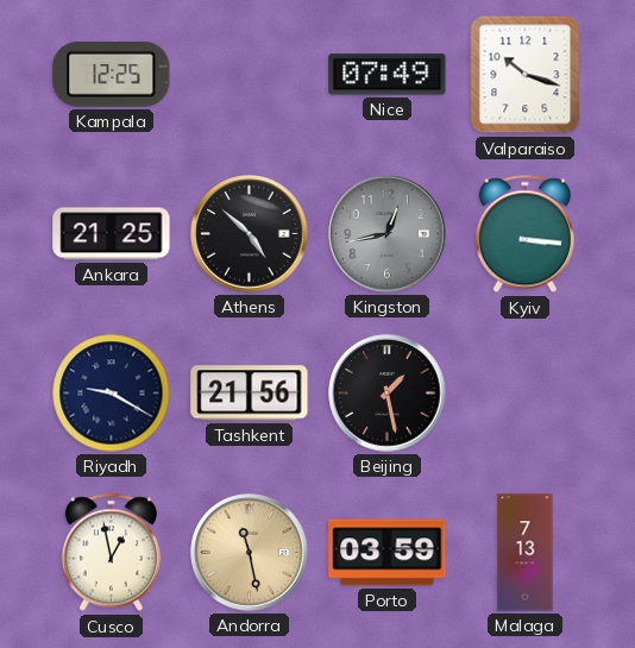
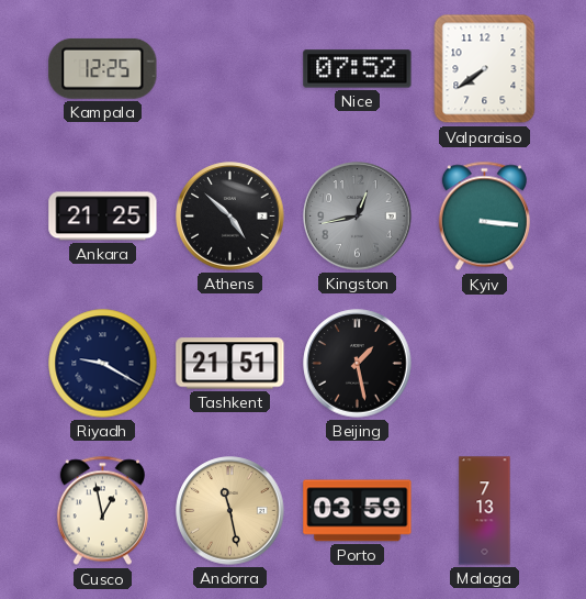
Nice: 07:49 -> 07:52
Valparaiso: 10:18 -> 7:39
Tashkent: 21:56 -> 21:51
